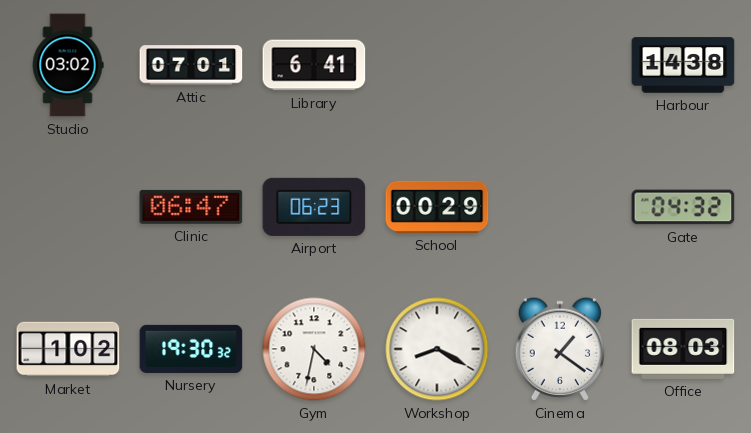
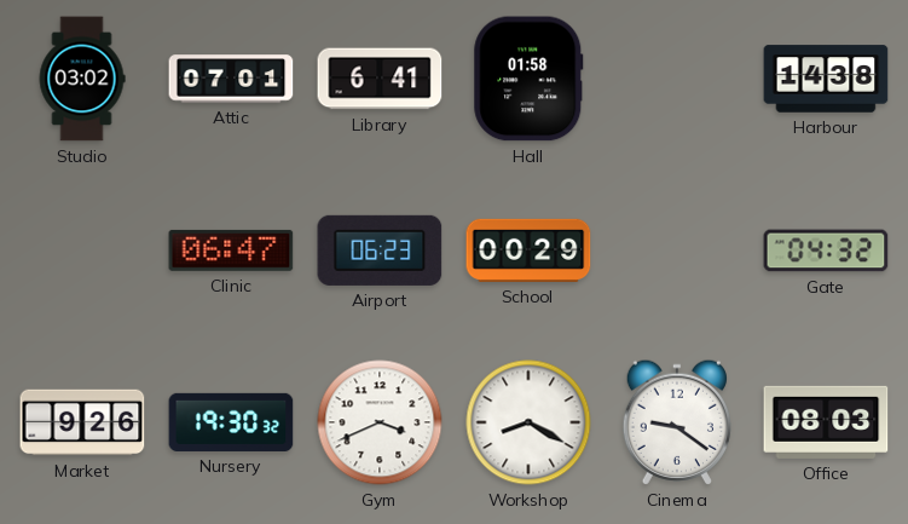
Hall: none -> 01:58
Market: 1:02 -> 9:26
Gym: 4:32 -> 3:41
Cinema: 1:21 -> 9:21
